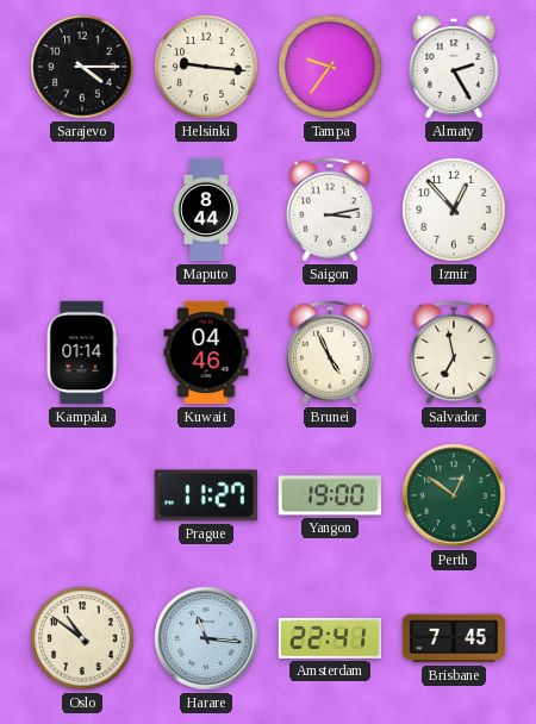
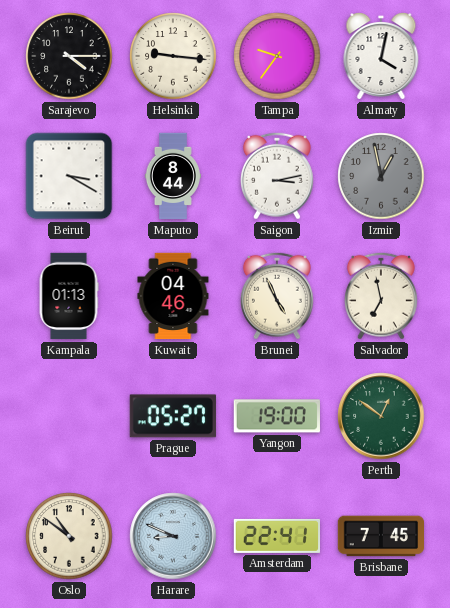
Almaty: 2:25 -> 4:02
Beirut: none -> 3:20
Izmir: 12:53 -> 12:58
Izmir dial: white -> grey
Kampala: 01:14 -> 01:13
Prague: 11:27 -> 05:27
Harare: 11:16 -> 8:49
